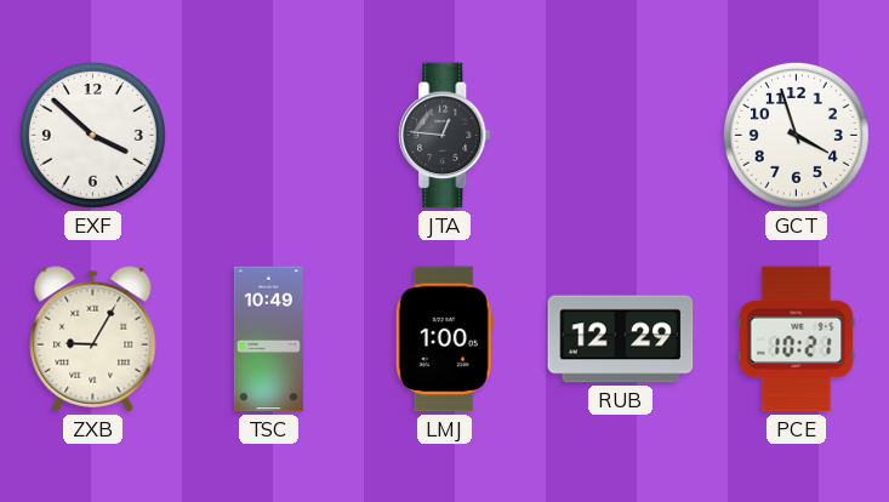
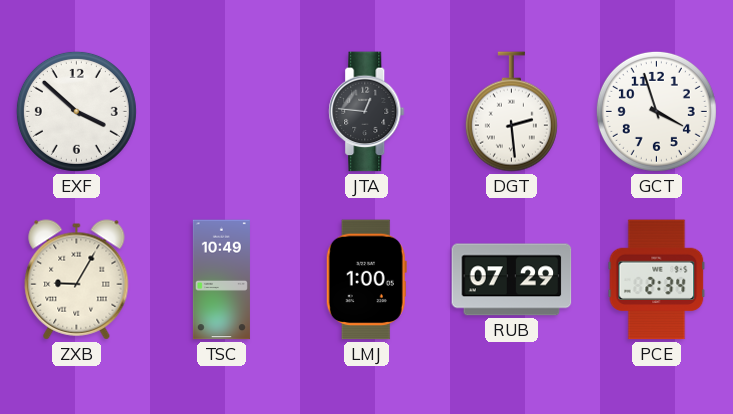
DGT: none -> 2:29
RUB: 12:29 -> 07:29
PCE: 10:21 -> 2:34
